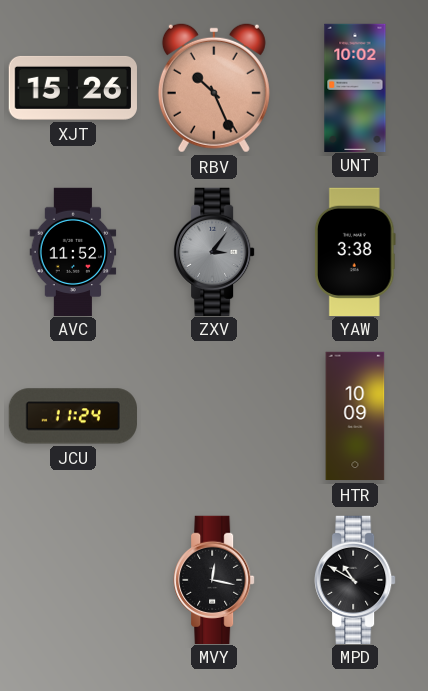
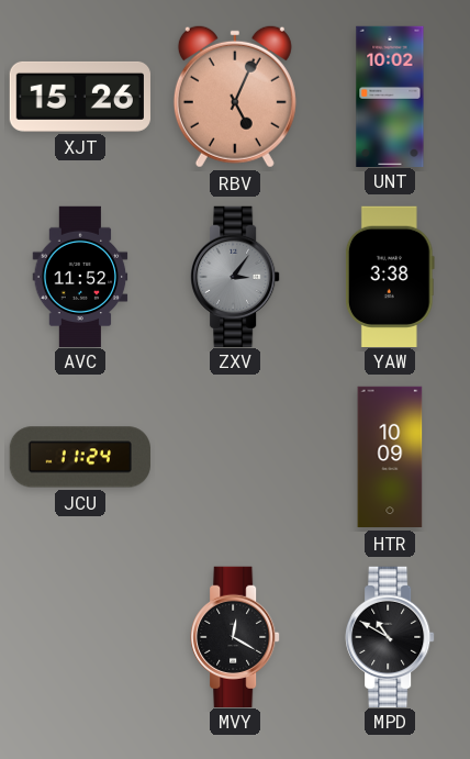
RBV: 10:26 -> 5:04
MVY: 12:17 -> 12:20
